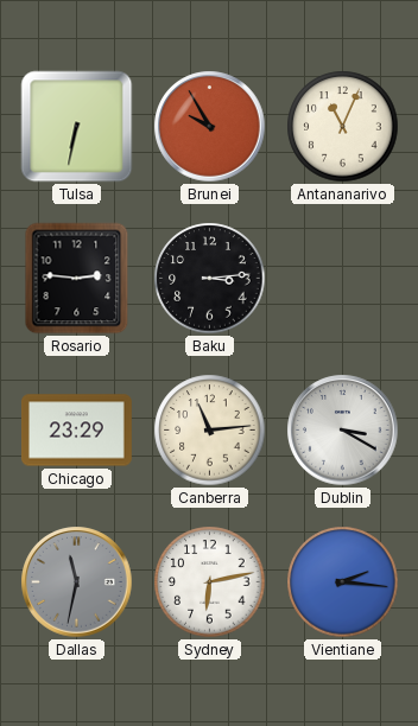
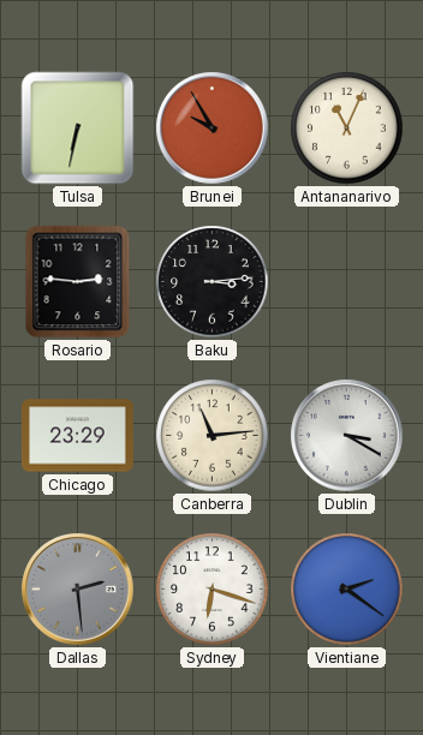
Dallas: 11:32 -> 2:29
Sydney: 6:13 -> 6:18
Vientiane: 2:16 -> 2:21
